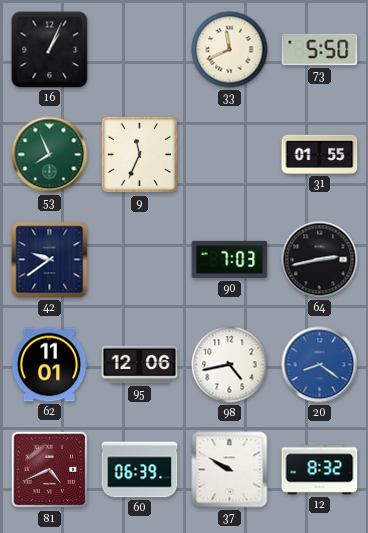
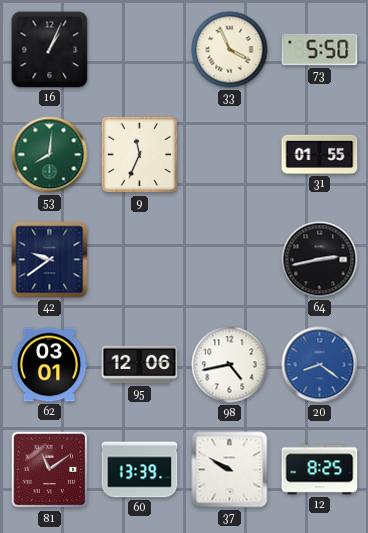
33: 11:41 -> 3:56
53: 7:56 -> 8:01
90: 7:03 -> none
62: 11:01 -> 03:01
81: 4:41 -> 11:09
60: 06:39 -> 13:39
12: 8:32 -> 8:25
